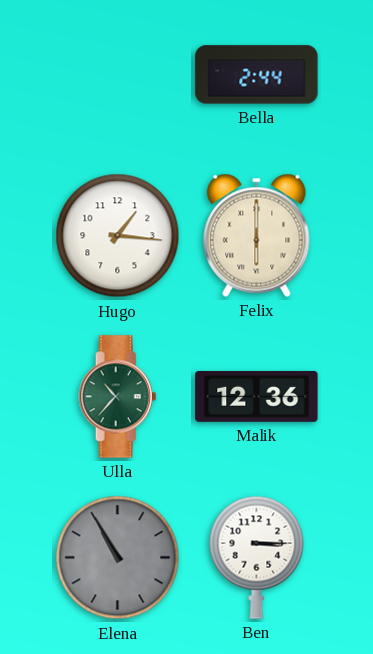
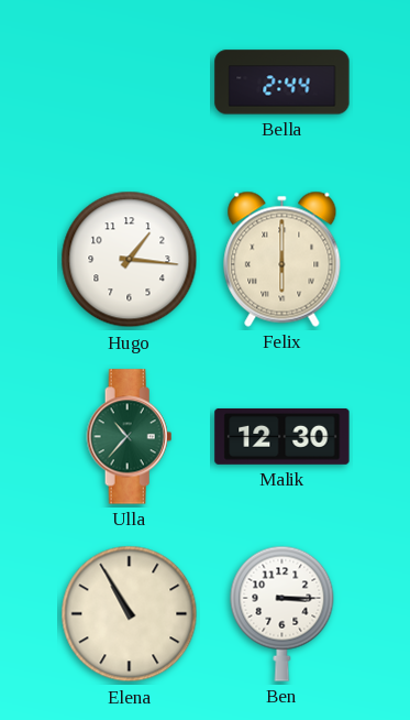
Malik: 12:36 -> 12:30
Elena dial: grey -> cream
